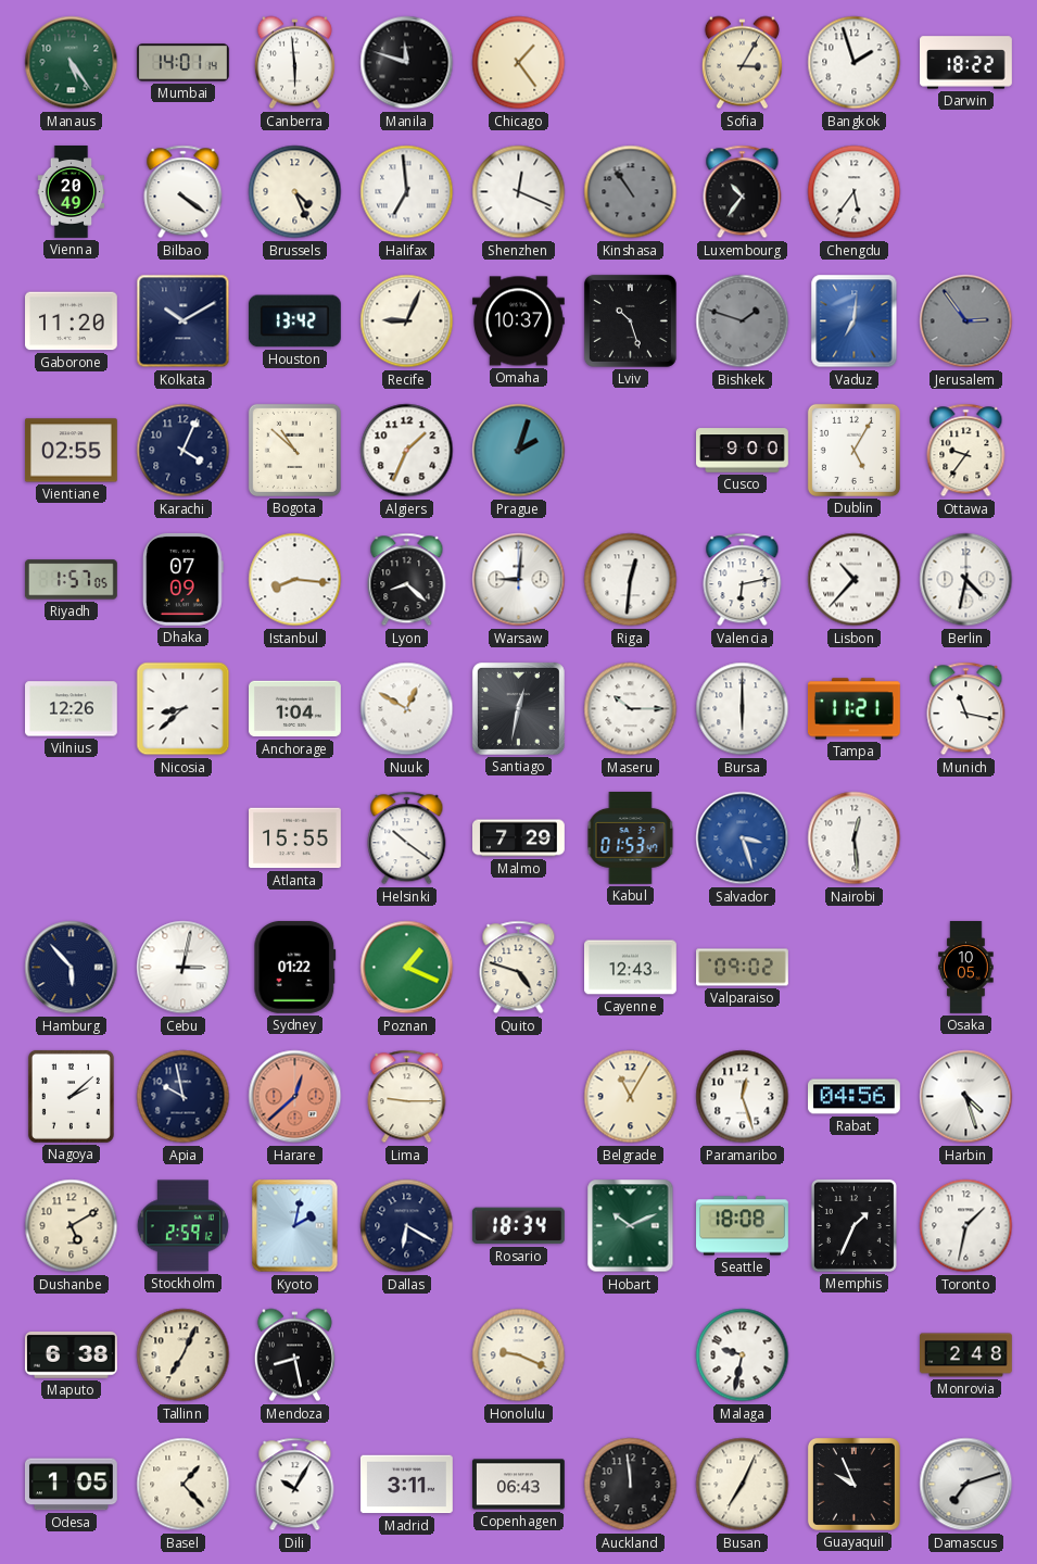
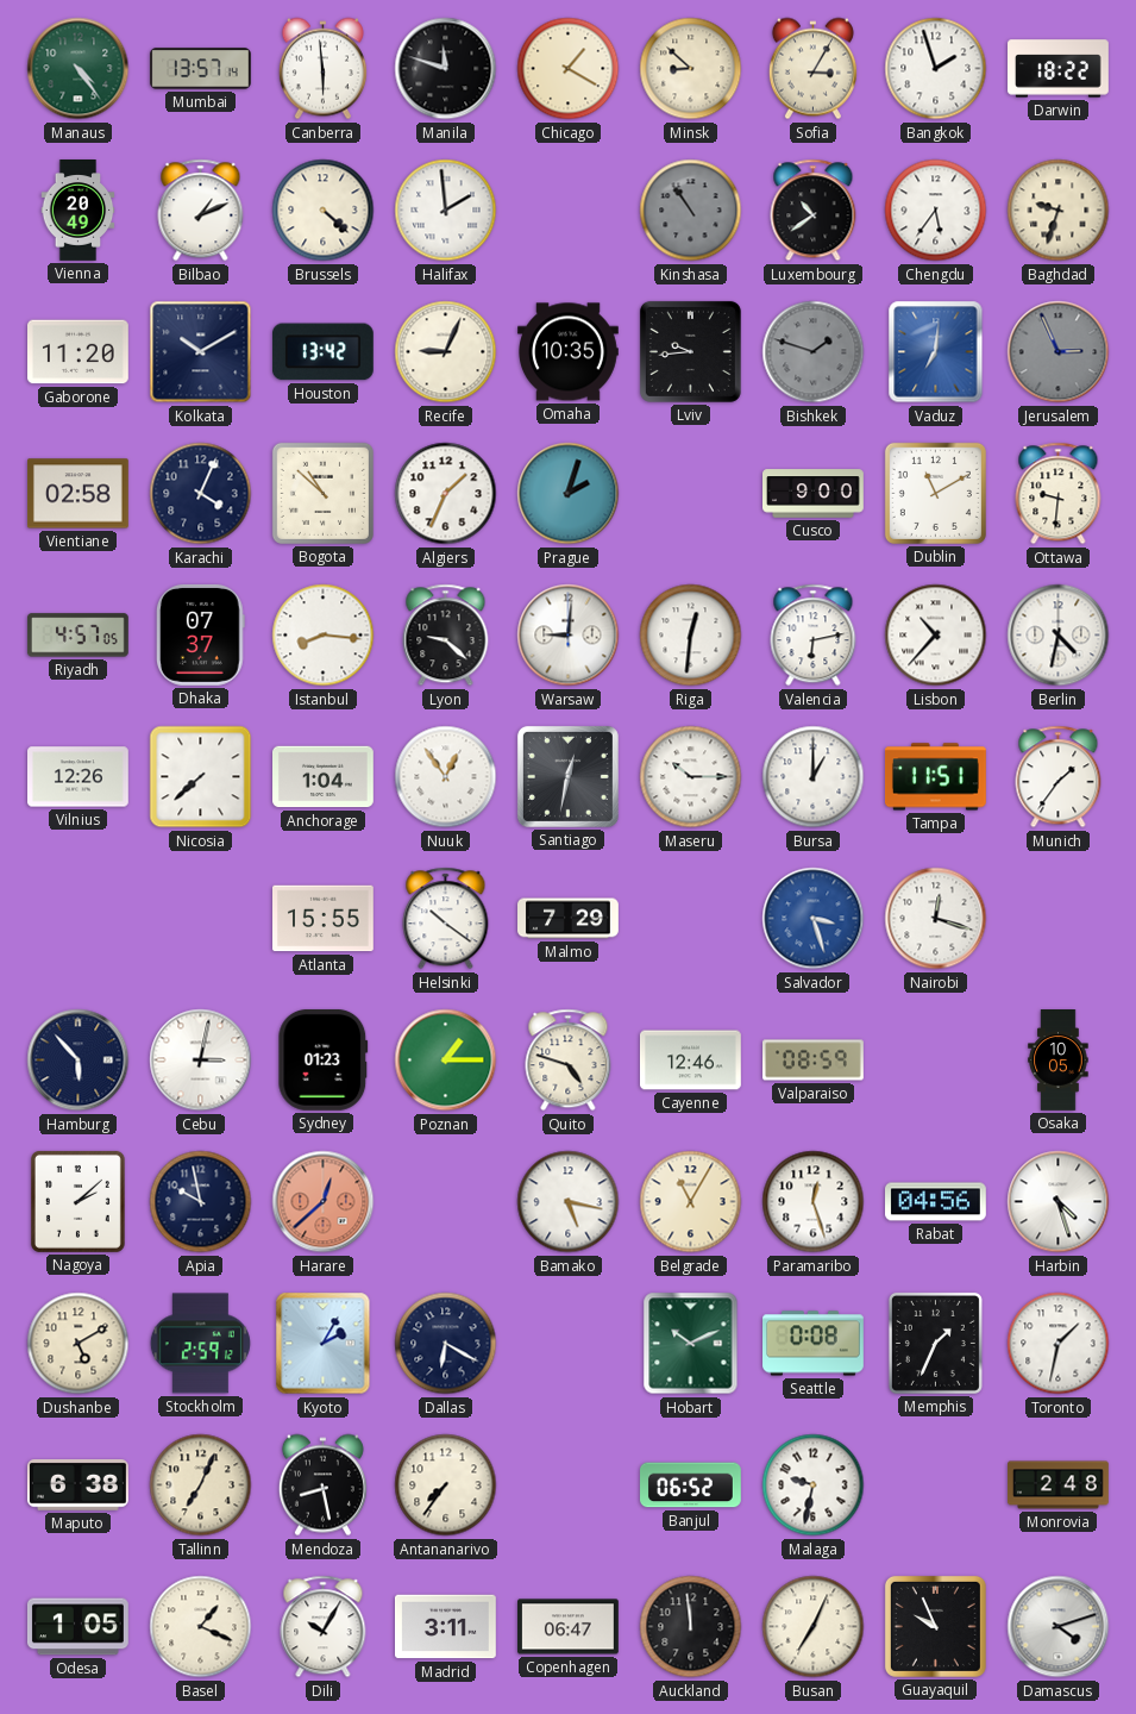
Manaus: 5:24 -> 4:24
Mumbai: 14:01 -> 13:57
Chicago: 1:24 -> 1:20
Minsk: none -> 8:52
Bilbao: 4:21 -> 1:11
Brussels: 4:26 -> 4:22
Halifax: 6:59 -> 1:59
Shenzhen: 12:19 -> none
Luxembourg: 10:36 -> 10:39
Baghdad: none -> 9:33
Omaha: 10:37 -> 10:35
Lviv: 10:27 -> 9:44
Jerusalem: 2:54 -> 2:56
Vientiane: 02:55 -> 02:58
Dublin: 5:05 -> 11:10
Ottawa: 9:36 -> 9:31
Riyadh: 1:57 -> 4:57
Dhaka: 07:09 -> 07:37
Lyon: 8:22 -> 9:22
Nicosia: 8:38 -> 7:38
Nuuk: 12:50 -> 12:54
Bursa: 6:00 -> 1:00
Tampa: 11:21 -> 11:51
Munich: 11:17 -> 1:36
Kabul: 01:53 -> none
Nairobi: 12:29 -> 12:18
Sydney: 01:22 -> 01:23
Poznan: 1:19 -> 1:15
Cayenne: 12:43 -> 12:46
Valparaiso: 09:02 -> 08:59
Lima: 9:15 -> none
Bamako: none -> 5:17
Kyoto: 2:02 -> 2:05
Rosario: 18:34 -> none
Seattle: 18:08 -> 0:08
Antananarivo: none -> 7:36
Honolulu: 9:19 -> none
Banjul: none -> 06:52
Basel: 1:23 -> 1:19
Copenhagen: 06:43 -> 06:47
Damascus: 7:12 -> 4:12
